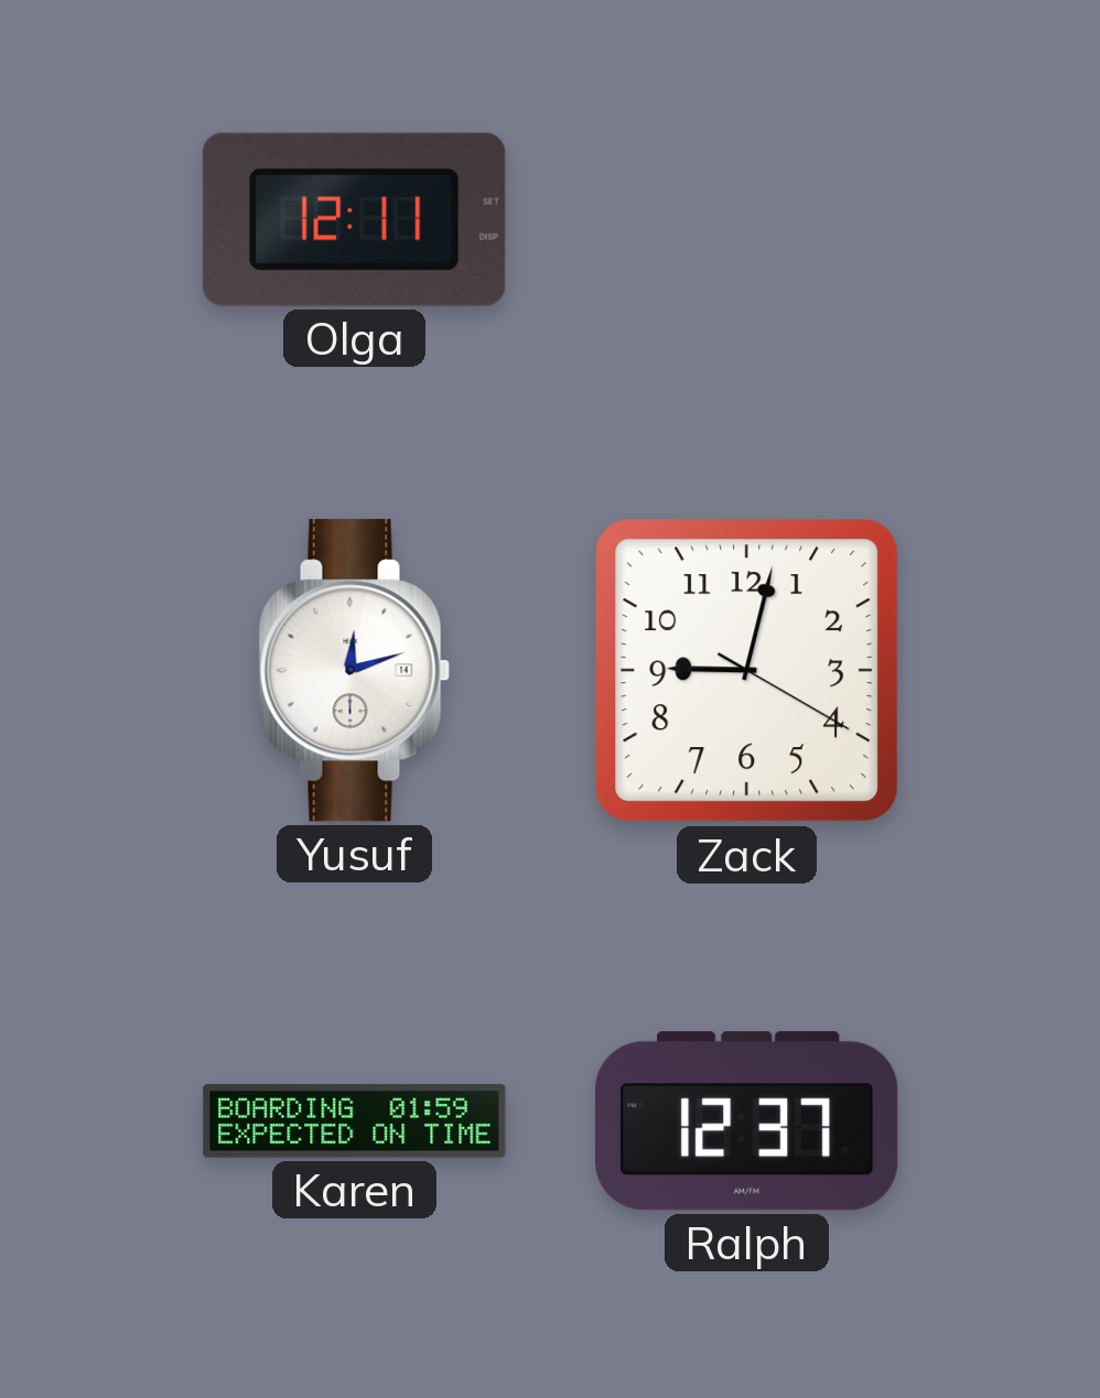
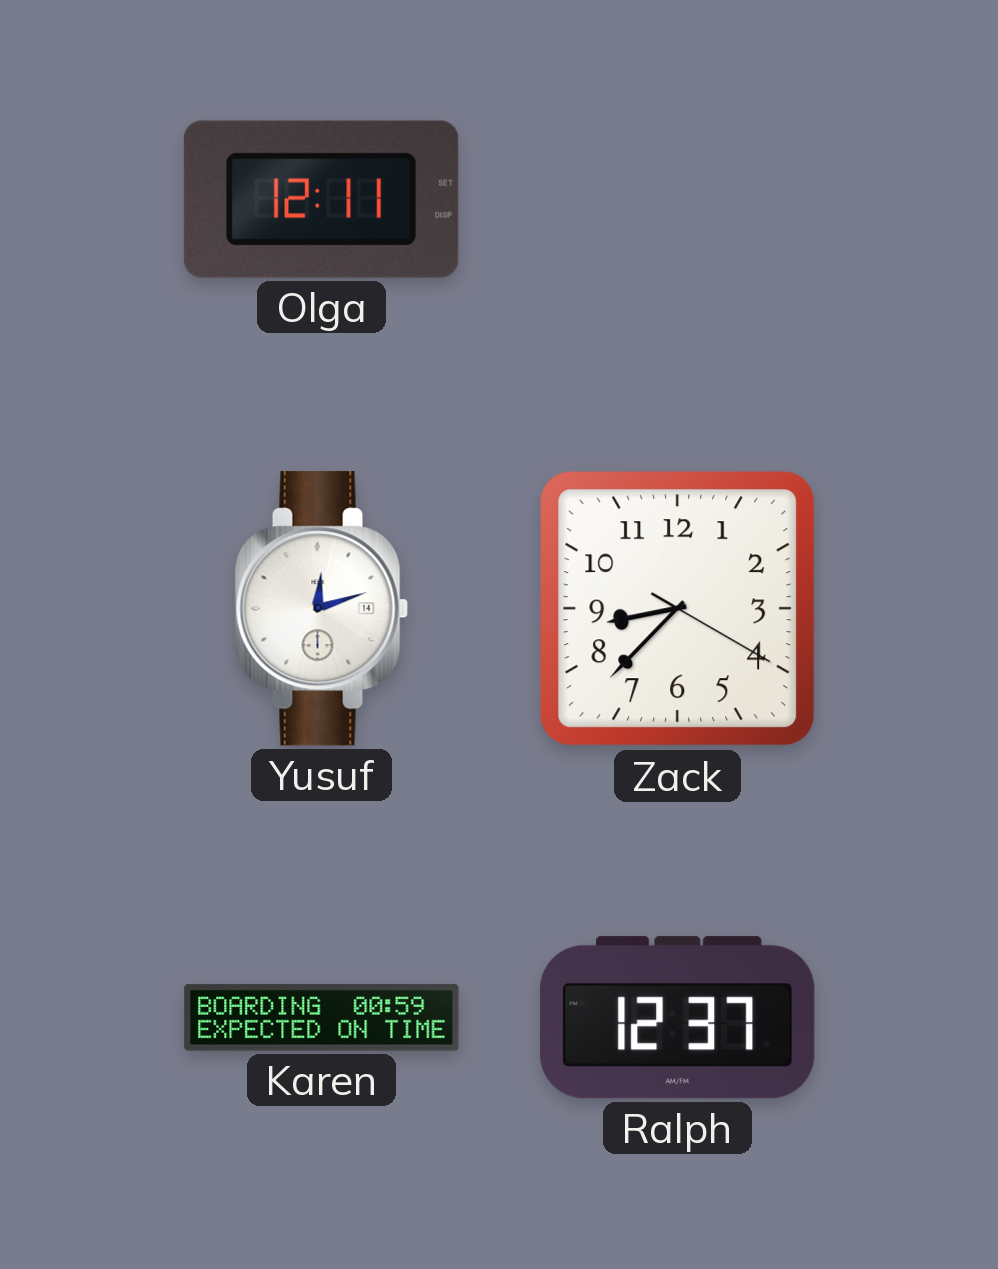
Zack: 9:02 -> 8:37
Karen: 01:59 -> 00:59
